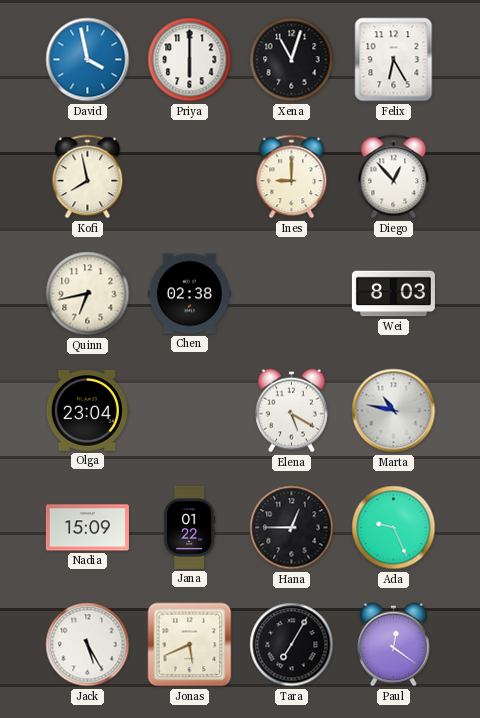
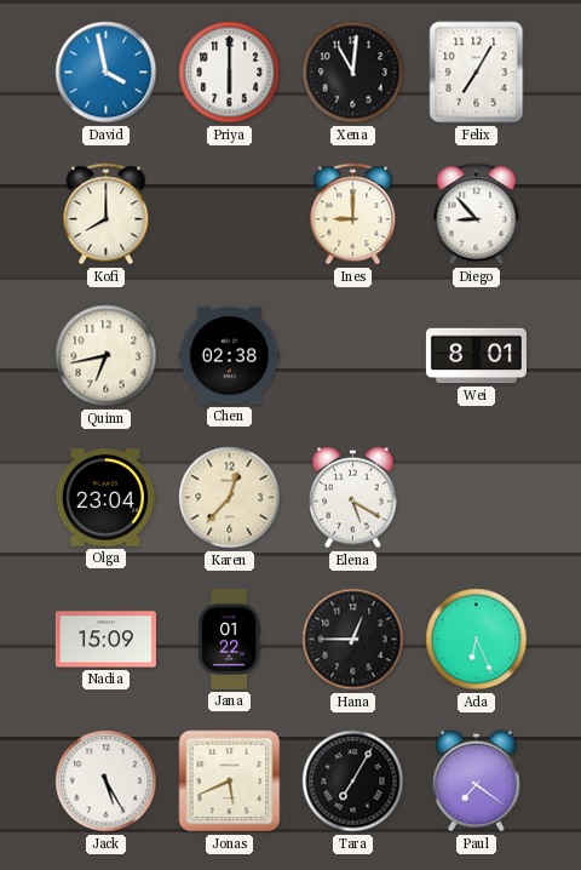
Xena: 11:03 -> 11:01
Felix: 6:25 -> 7:05
Kofi: 7:58 -> 8:00
Diego: 12:53 -> 8:53
Wei: 8:03 -> 8:01
Karen: none -> 12:37
Marta: 10:47 -> none
Ada: 9:26 -> 6:26
Paul: 12:21 -> 7:21
